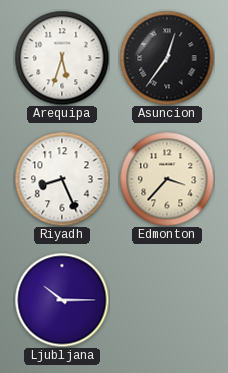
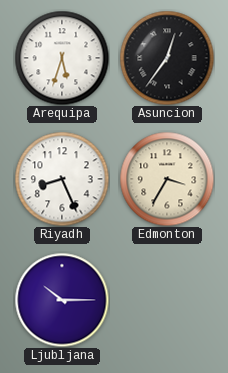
Edmonton: 3:37 -> 3:35
